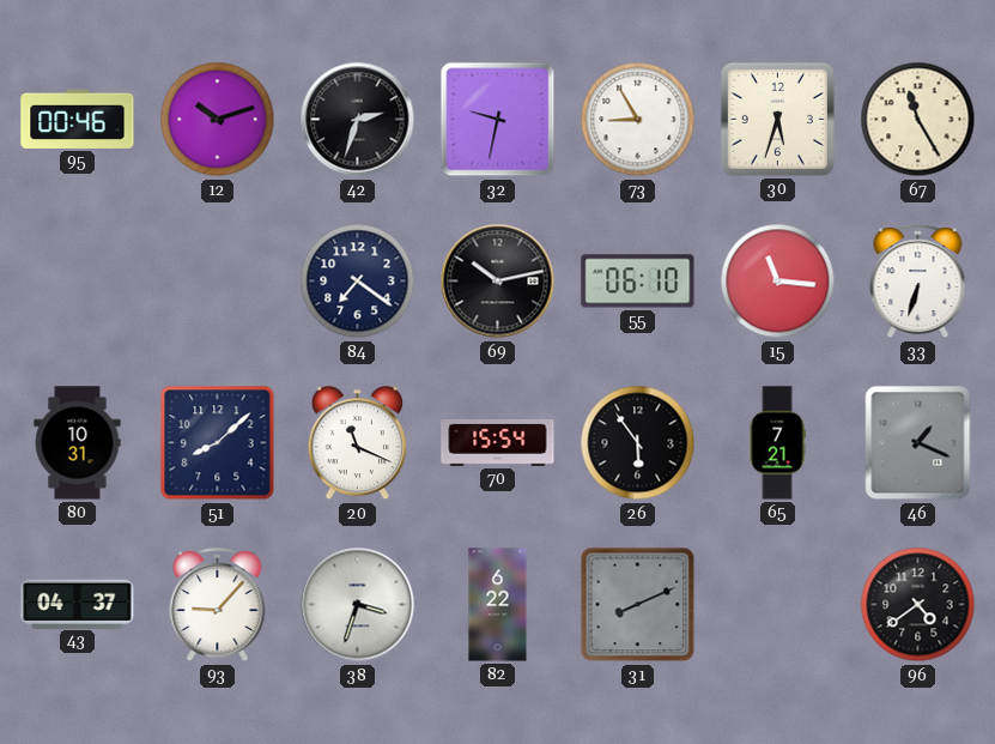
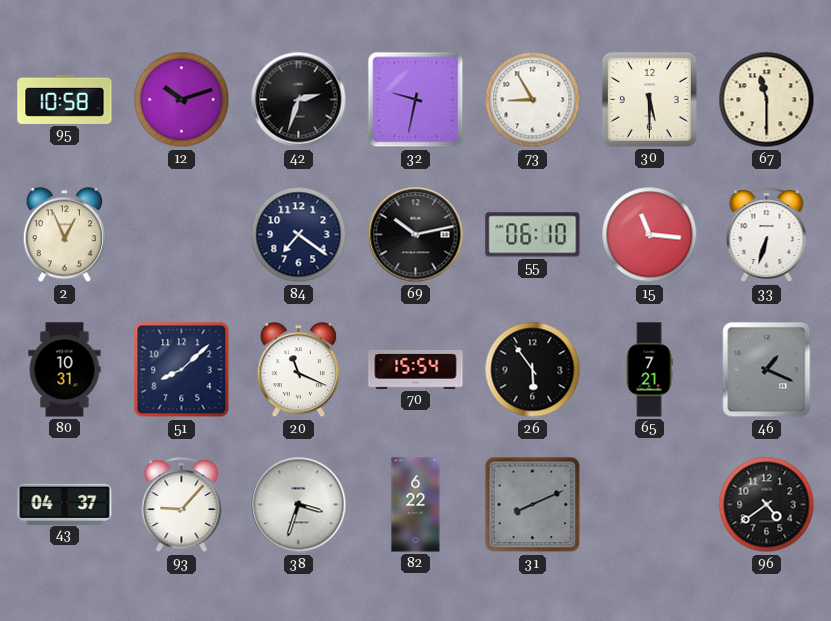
95: 00:46 -> 10:58
30: 5:33 -> 5:30
67: 11:25 -> 11:30
2: none -> 12:56
